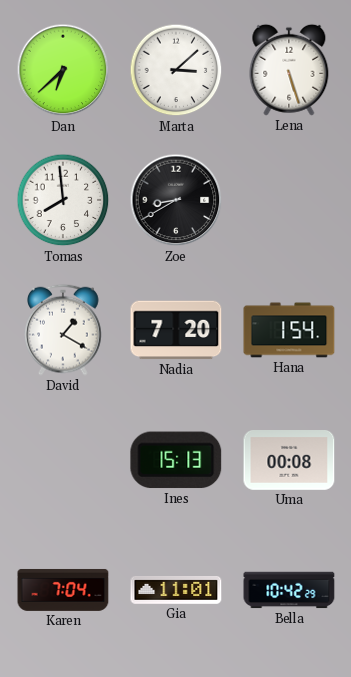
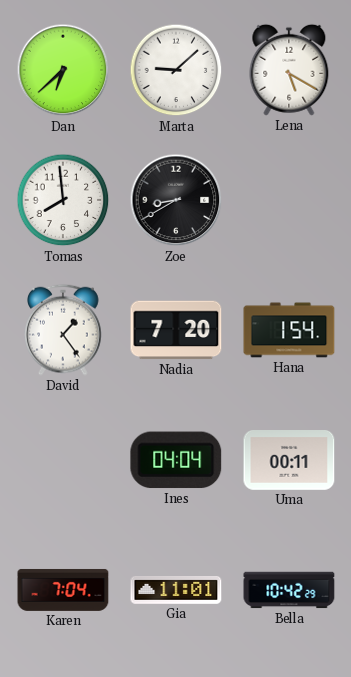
Marta: 3:08 -> 9:08
Lena: 5:27 -> 5:20
David: 1:20 -> 1:24
Ines: 15:13 -> 04:04
Uma: 00:08 -> 00:11
